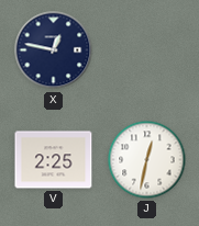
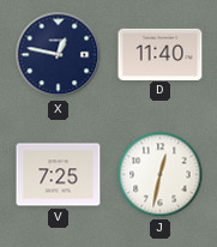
D: none -> 11:40
V: 2:25 -> 7:25
